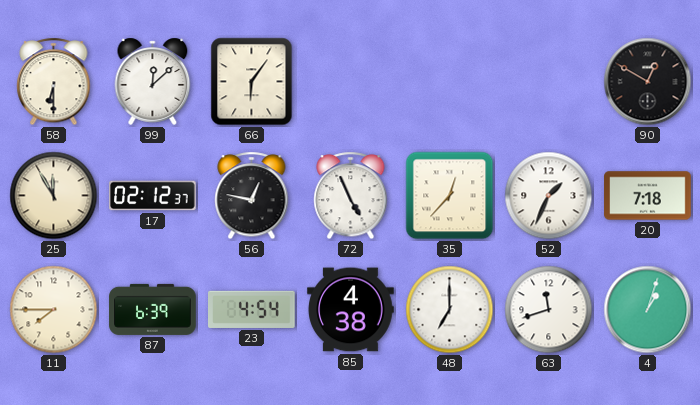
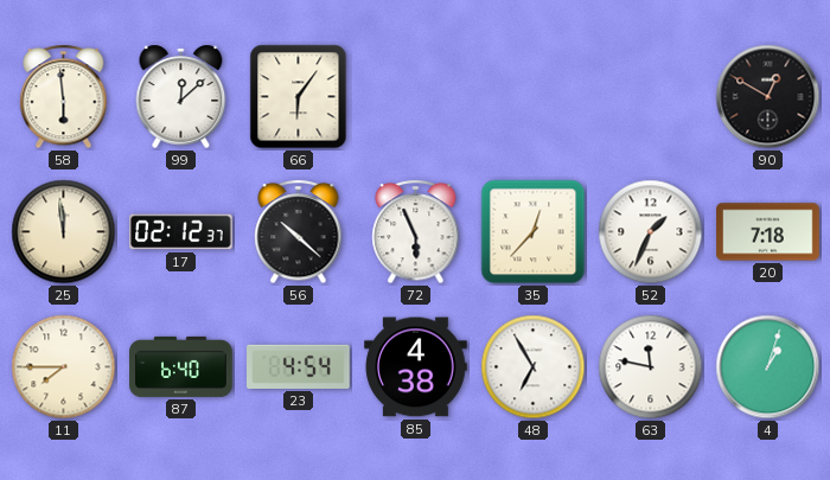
58: 6:30 -> 5:59
25: 11:55 -> 11:59
56: 12:47 -> 10:22
72: 4:56 -> 5:56
87: 6:39 -> 6:40
48: 7:00 -> 6:55
63: 11:42 -> 11:47
